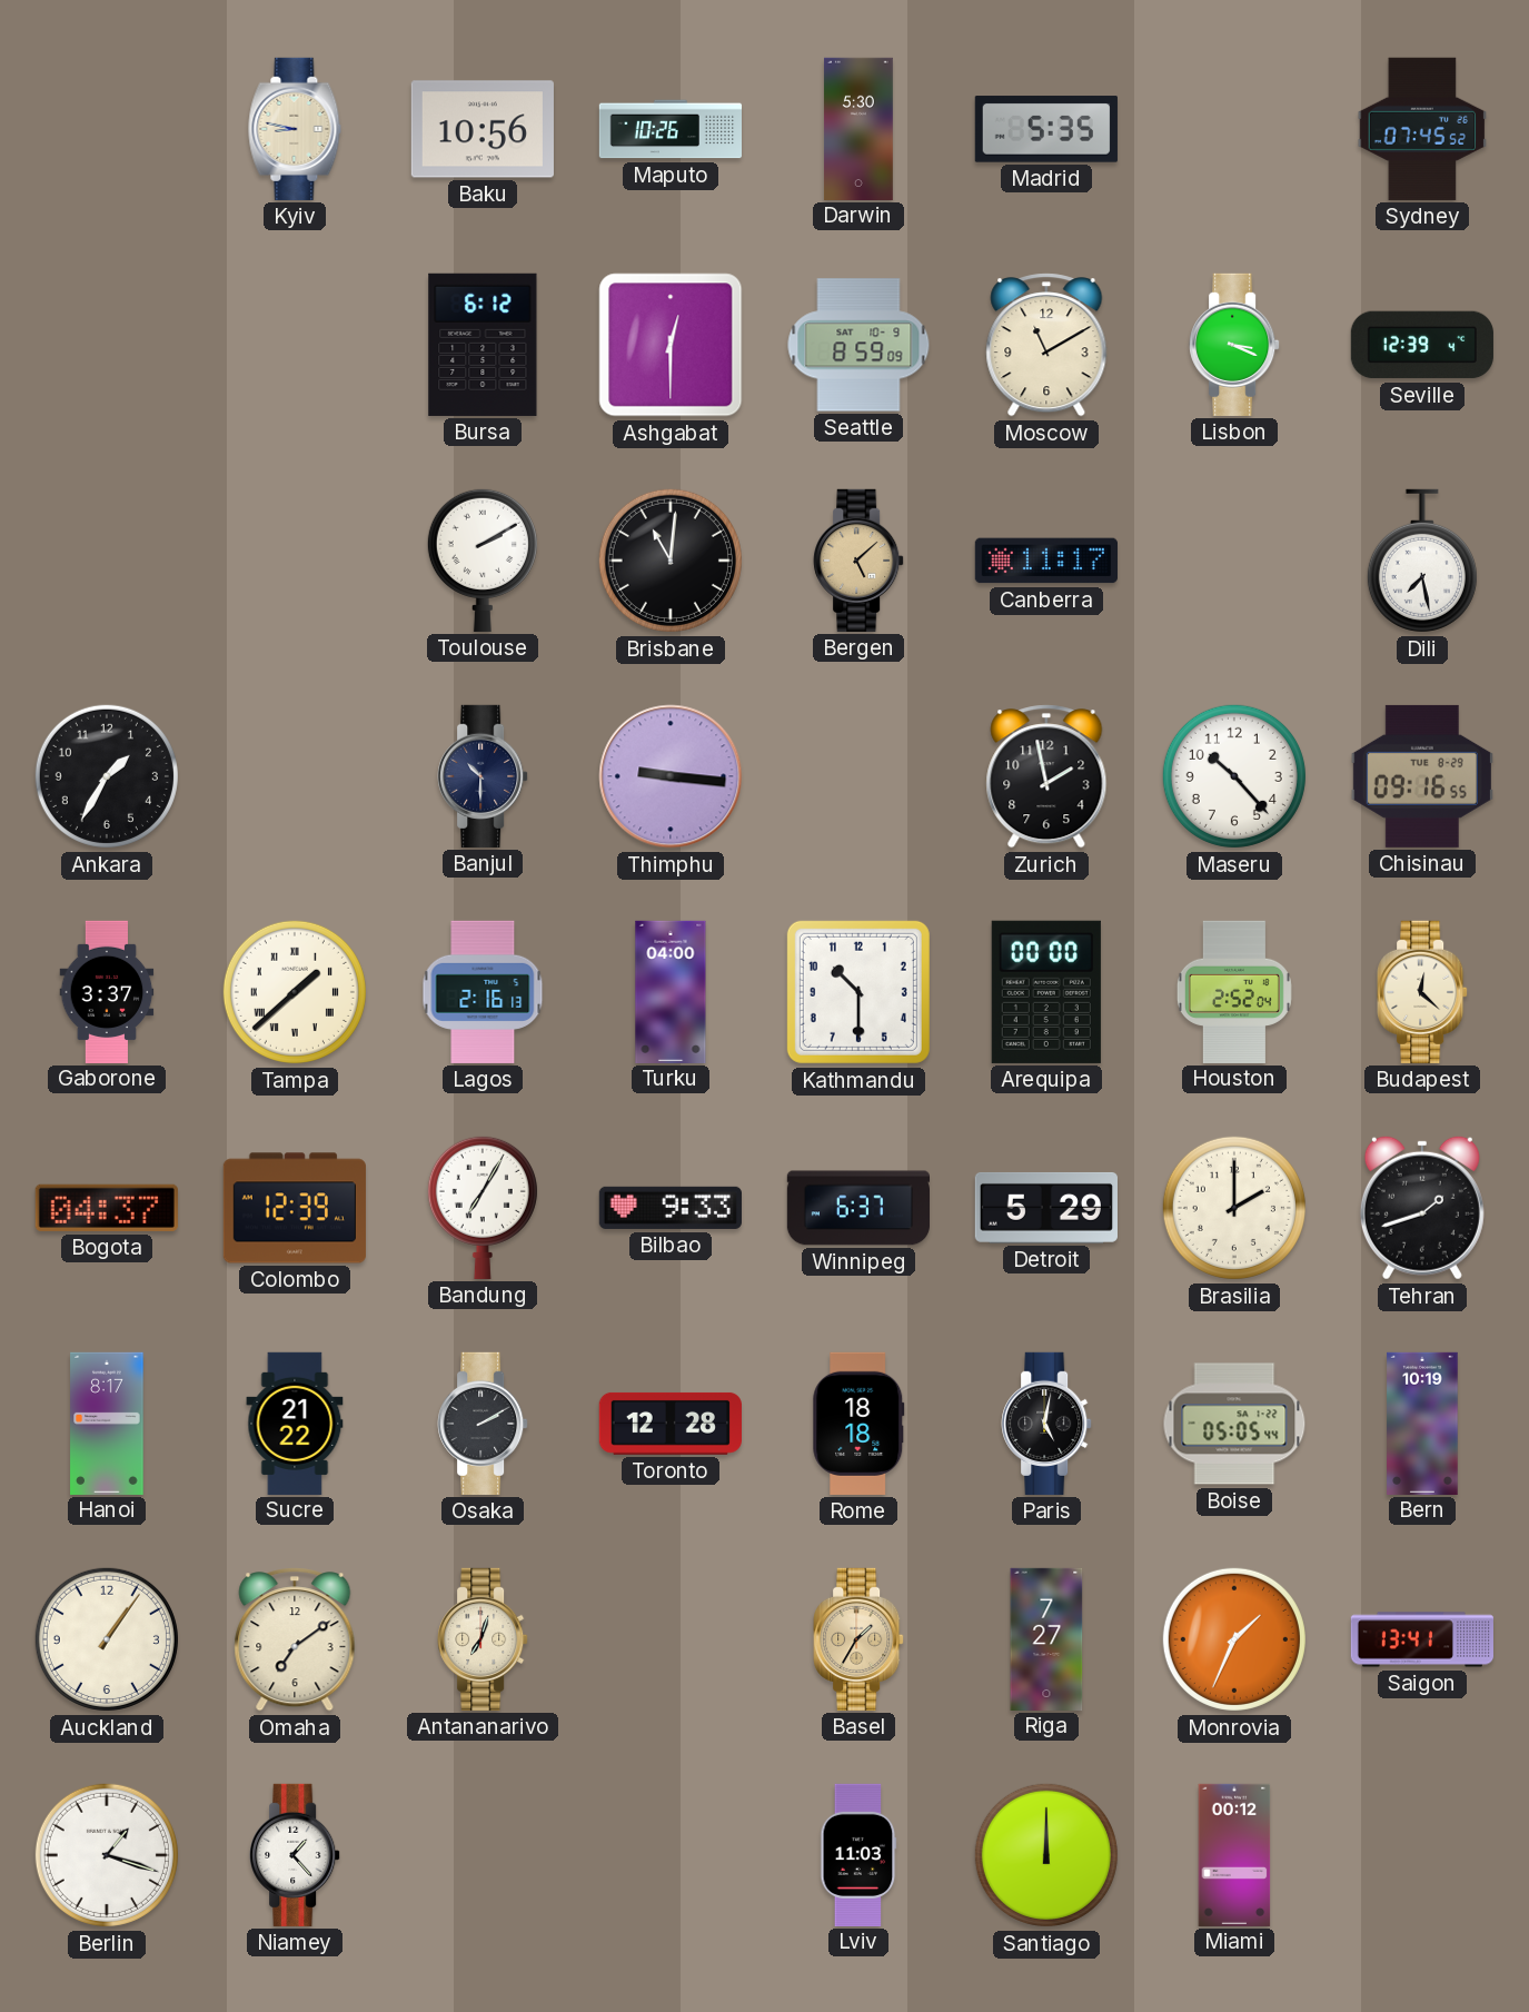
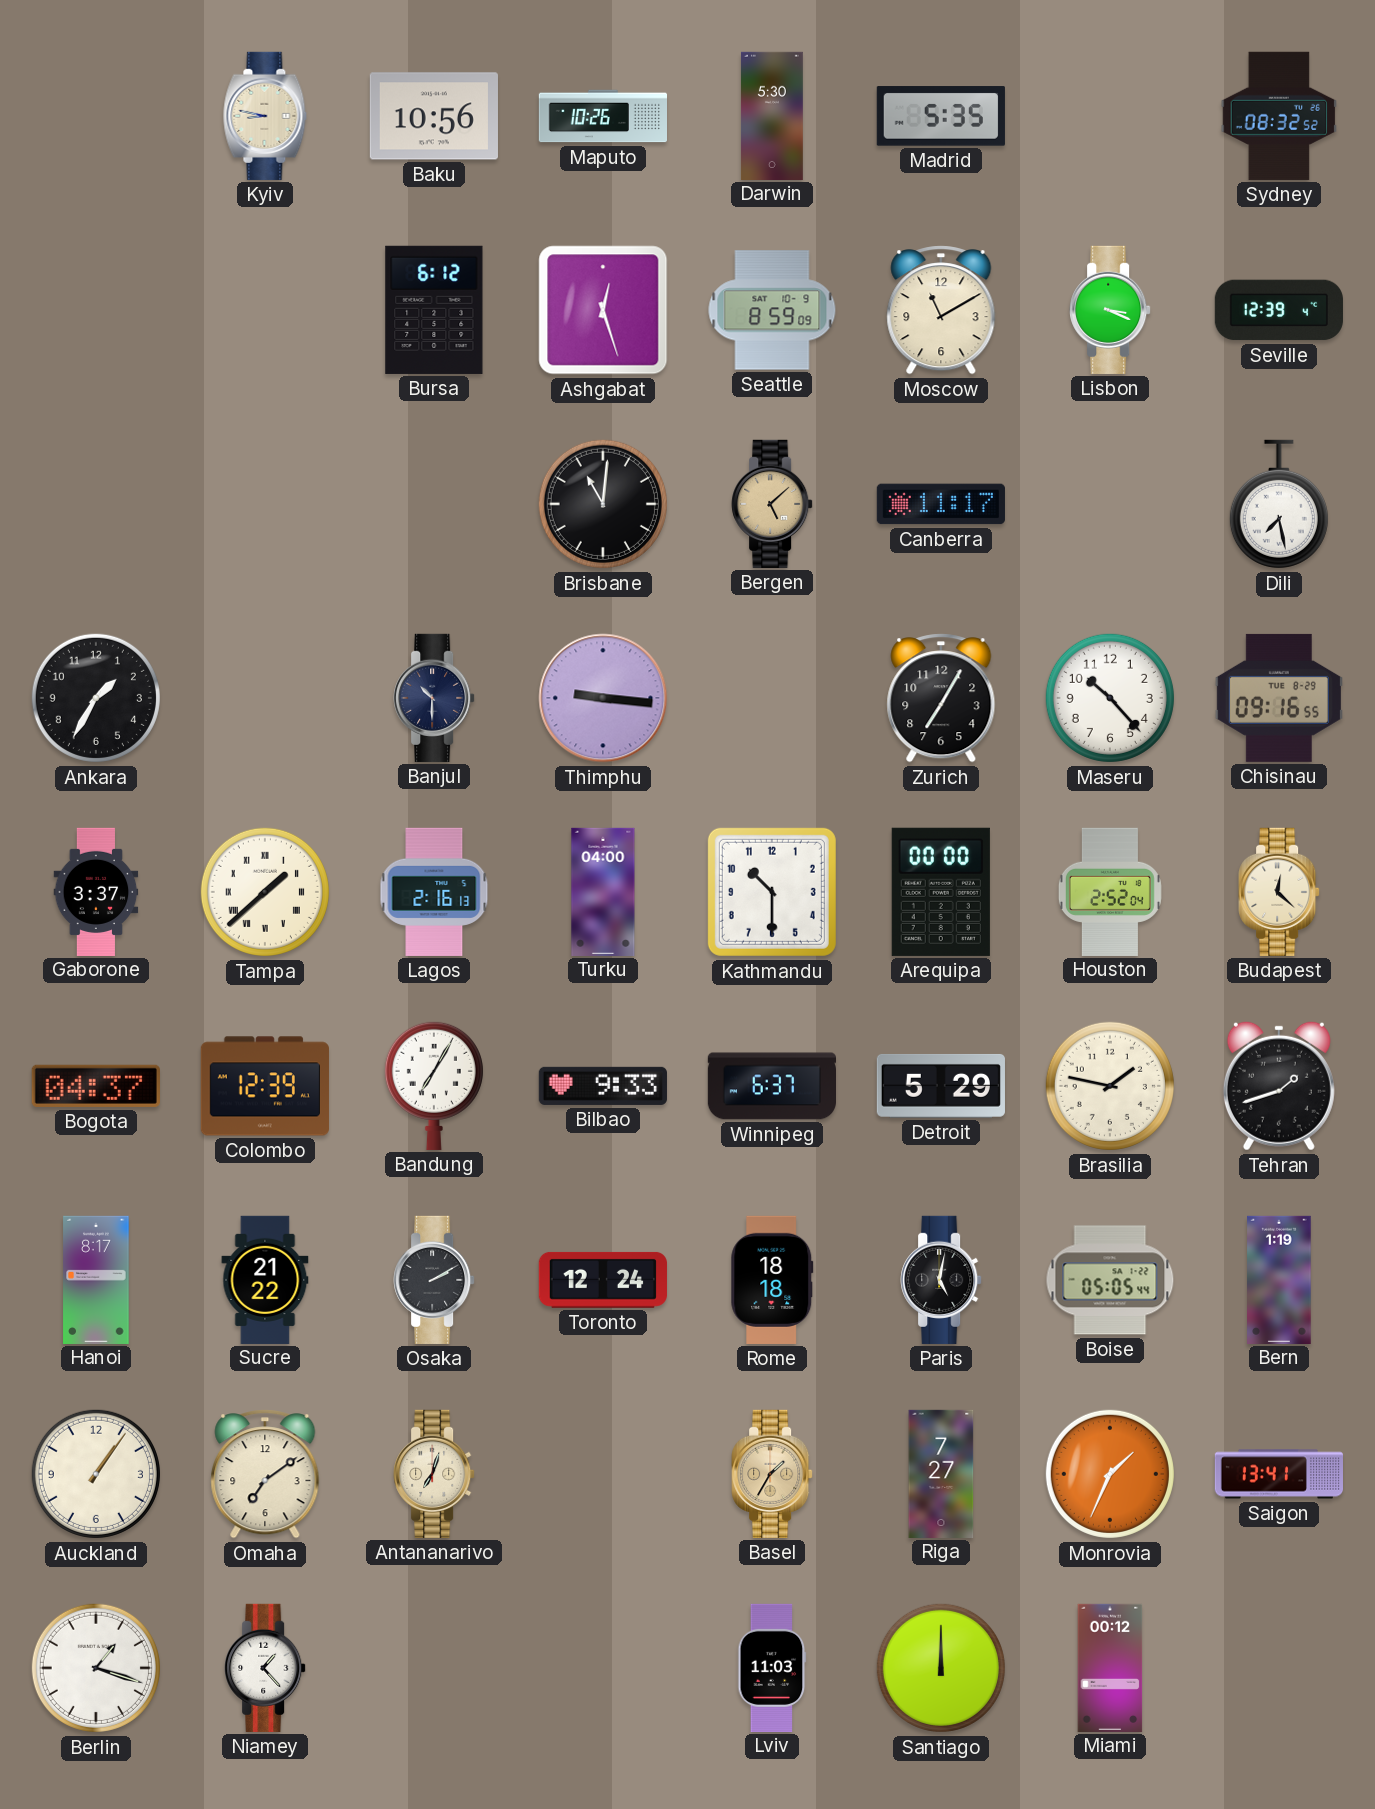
Sydney: 07:45 -> 08:32
Ashgabat: 12:30 -> 12:27
Toulouse: 2:10 -> none
Zurich: 1:58 -> 7:05
Brasilia: 2:00 -> 1:47
Toronto: 12:28 -> 12:24
Bern: 10:19 -> 1:19
